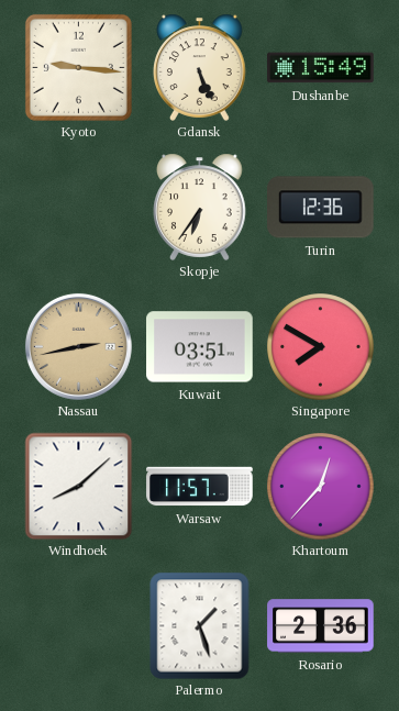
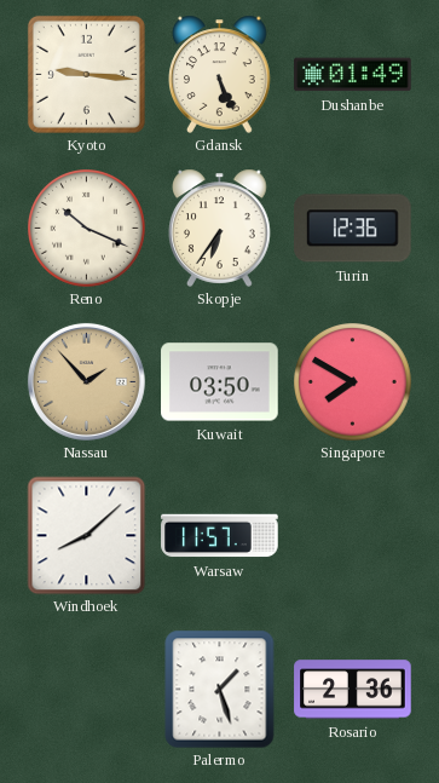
Dushanbe: 15:49 -> 01:49
Reno: none -> 10:19
Nassau: 2:43 -> 1:53
Kuwait: 03:51 -> 03:50
Khartoum: 12:37 -> none
